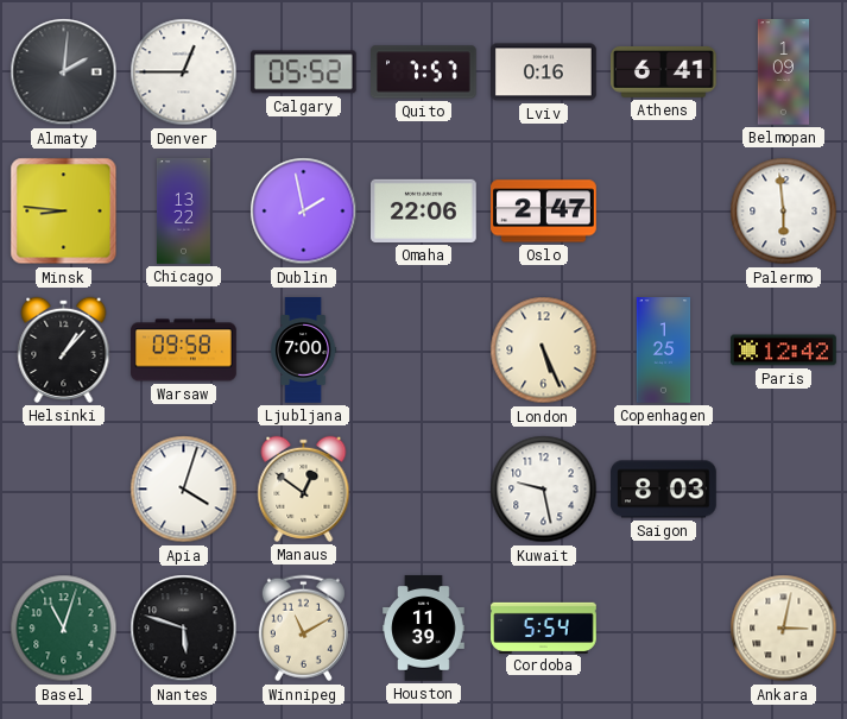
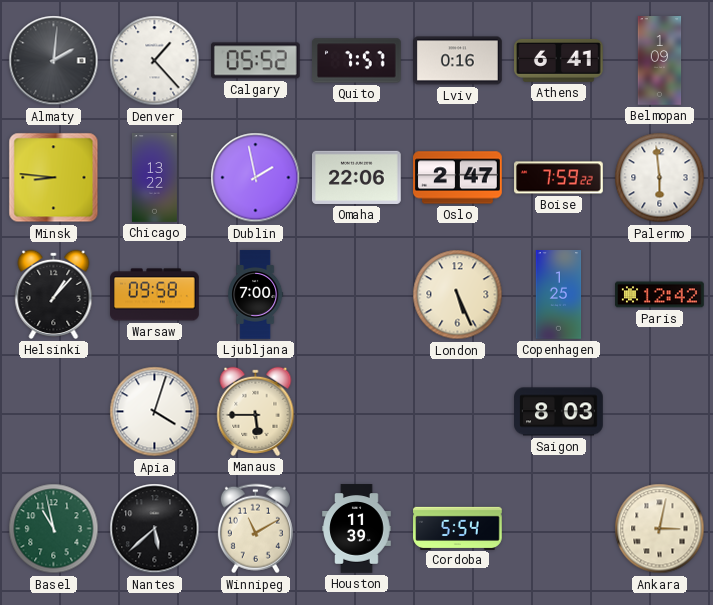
Denver: 12:45 -> 1:23
Boise: none -> 7:59
Manaus: 12:51 -> 5:45
Kuwait: 9:28 -> none
Basel: 11:03 -> 10:58
Nantes: 5:48 -> 5:38
